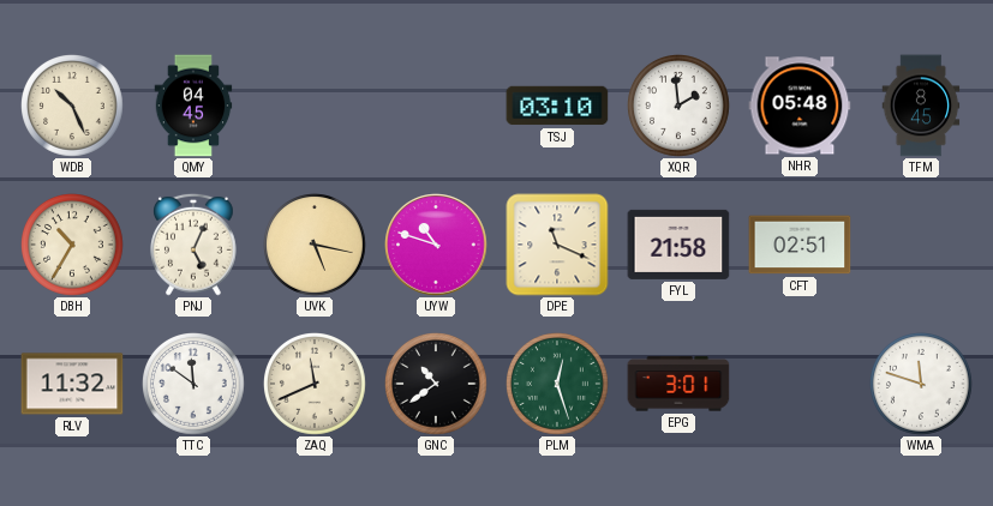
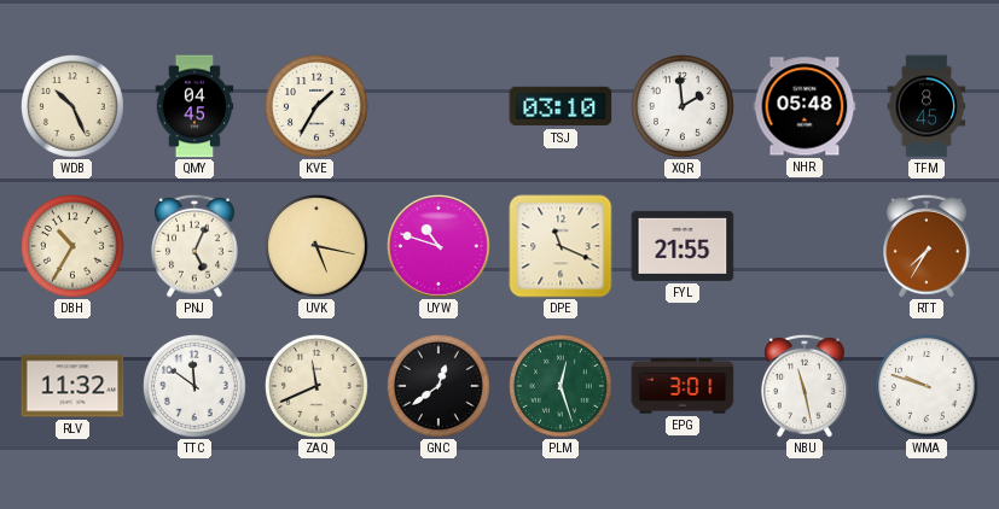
KVE: none -> 1:35
FYL: 21:58 -> 21:55
CFT: 02:51 -> none
RTT: none -> 7:35
GNC: 10:39 -> 12:39
NBU: none -> 11:28
WMA: 11:48 -> 9:48
